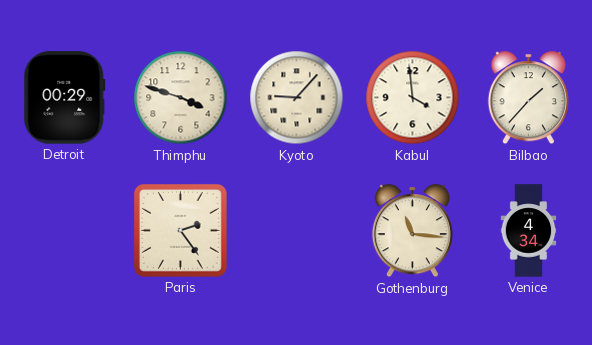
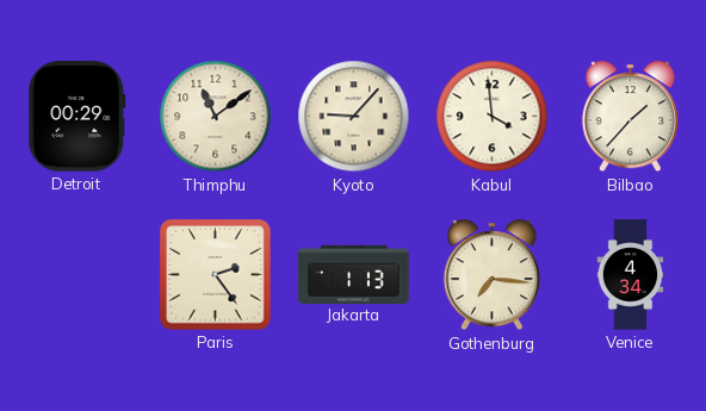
Thimphu: 3:48 -> 11:09
Jakarta: none -> 1:13
Gothenburg: 11:16 -> 7:16
